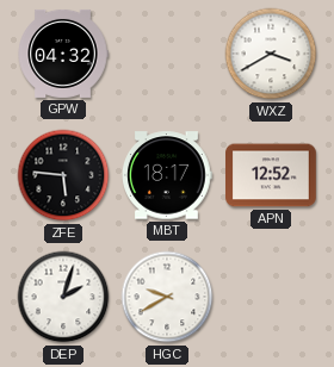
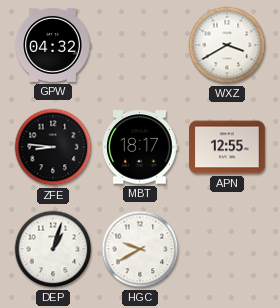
ZFE: 5:46 -> 8:46
APN: 12:52 -> 12:55
DEP: 2:03 -> 1:03
